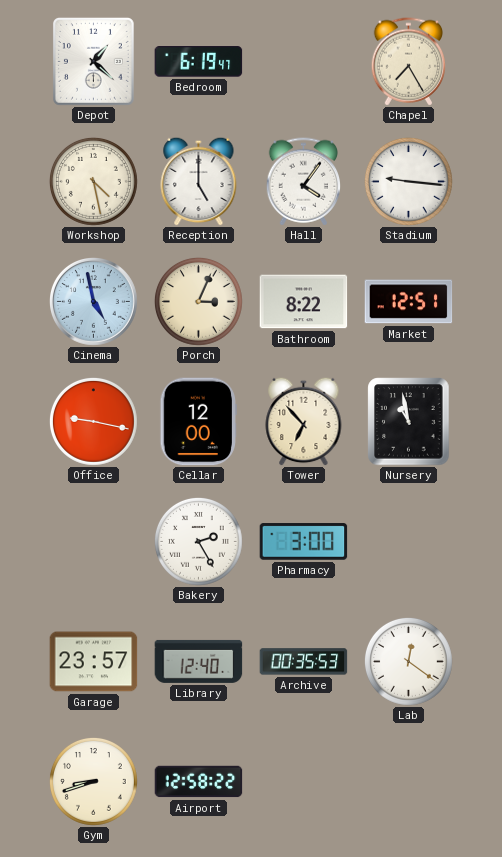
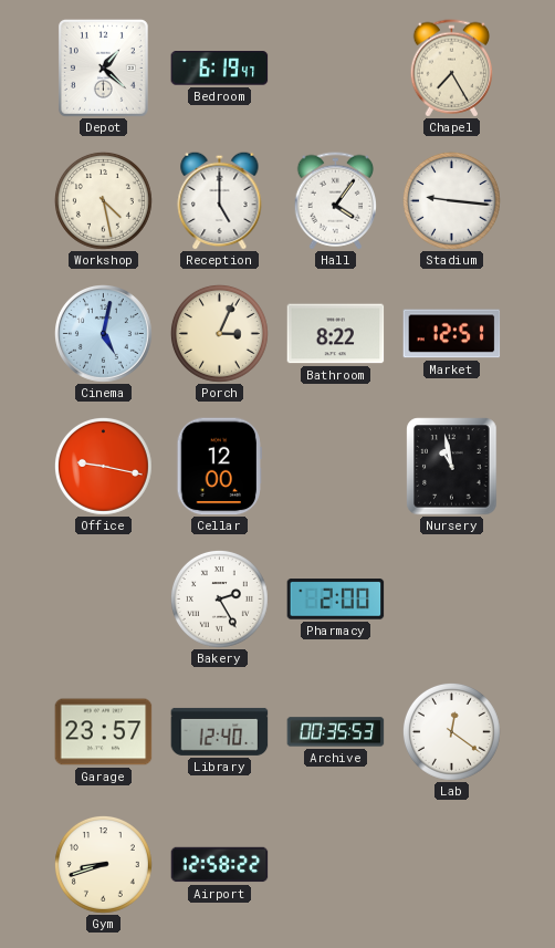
Cinema: 4:58 -> 5:02
Tower: 6:53 -> none
Pharmacy: 3:00 -> 2:00
